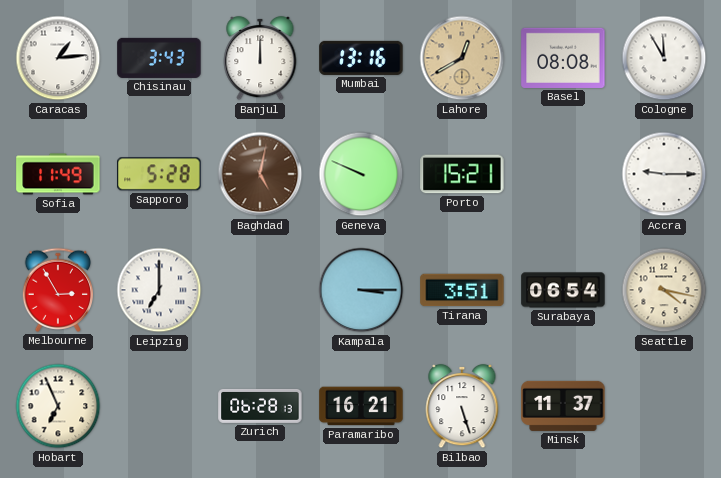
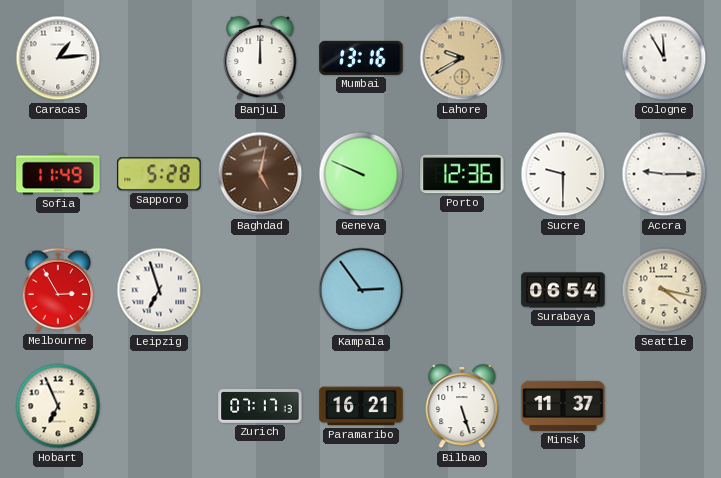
Chisinau: 3:43 -> none
Lahore: 12:40 -> 9:40
Basel: 08:08 -> none
Porto: 15:21 -> 12:36
Sucre: none -> 9:30
Leipzig: 7:00 -> 6:57
Kampala: 3:15 -> 2:54
Tirana: 3:51 -> none
Zurich: 06:28 -> 07:17
